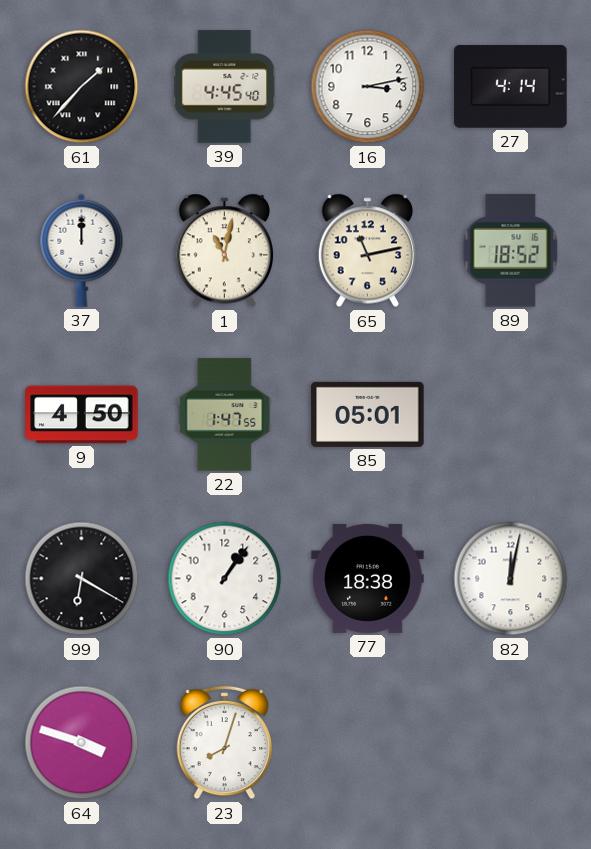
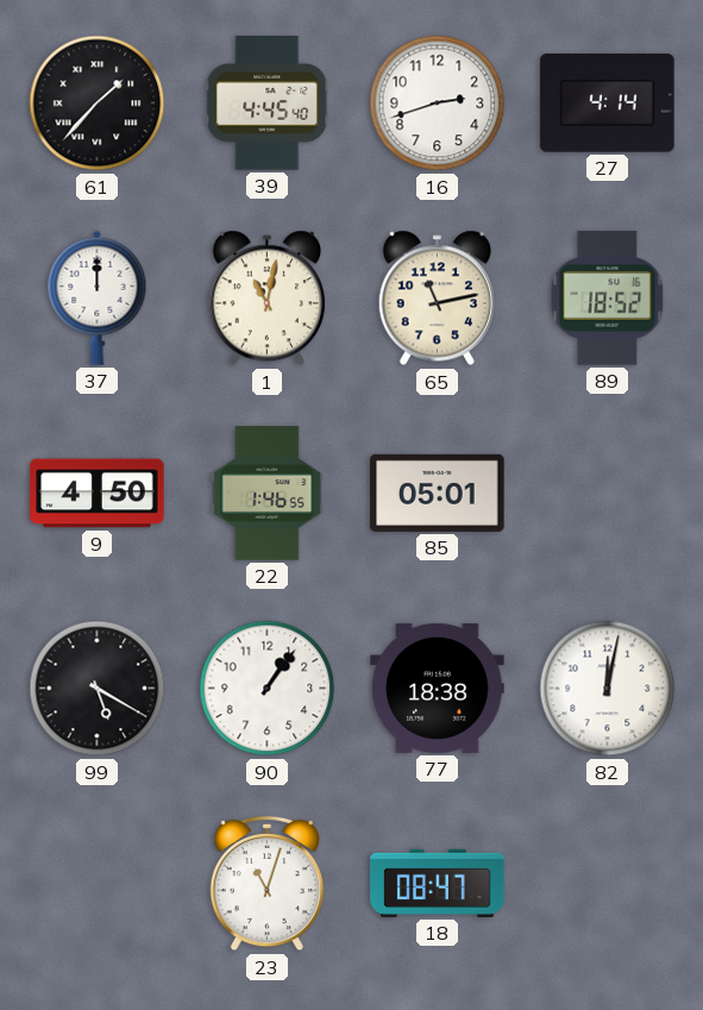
16: 3:13 -> 2:42
22: 1:47 -> 1:46
99: 6:20 -> 5:20
64: 3:48 -> none
23: 8:03 -> 11:03
18: none -> 08:47
